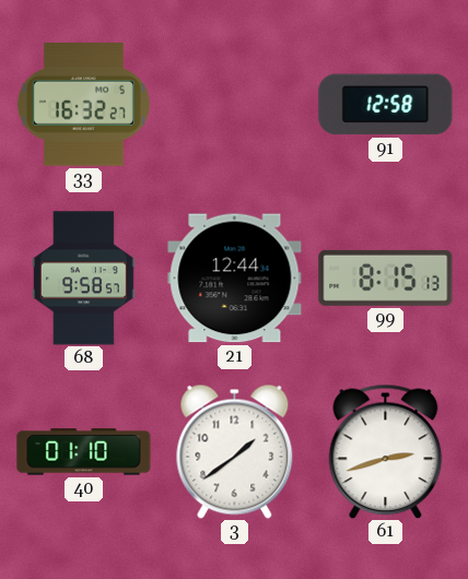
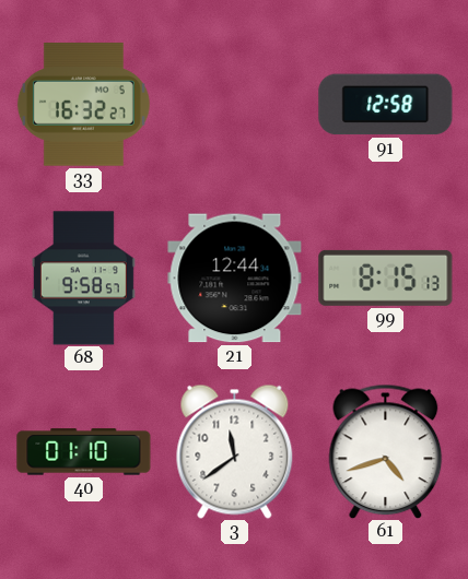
3: 1:39 -> 11:39
61: 2:42 -> 4:42
